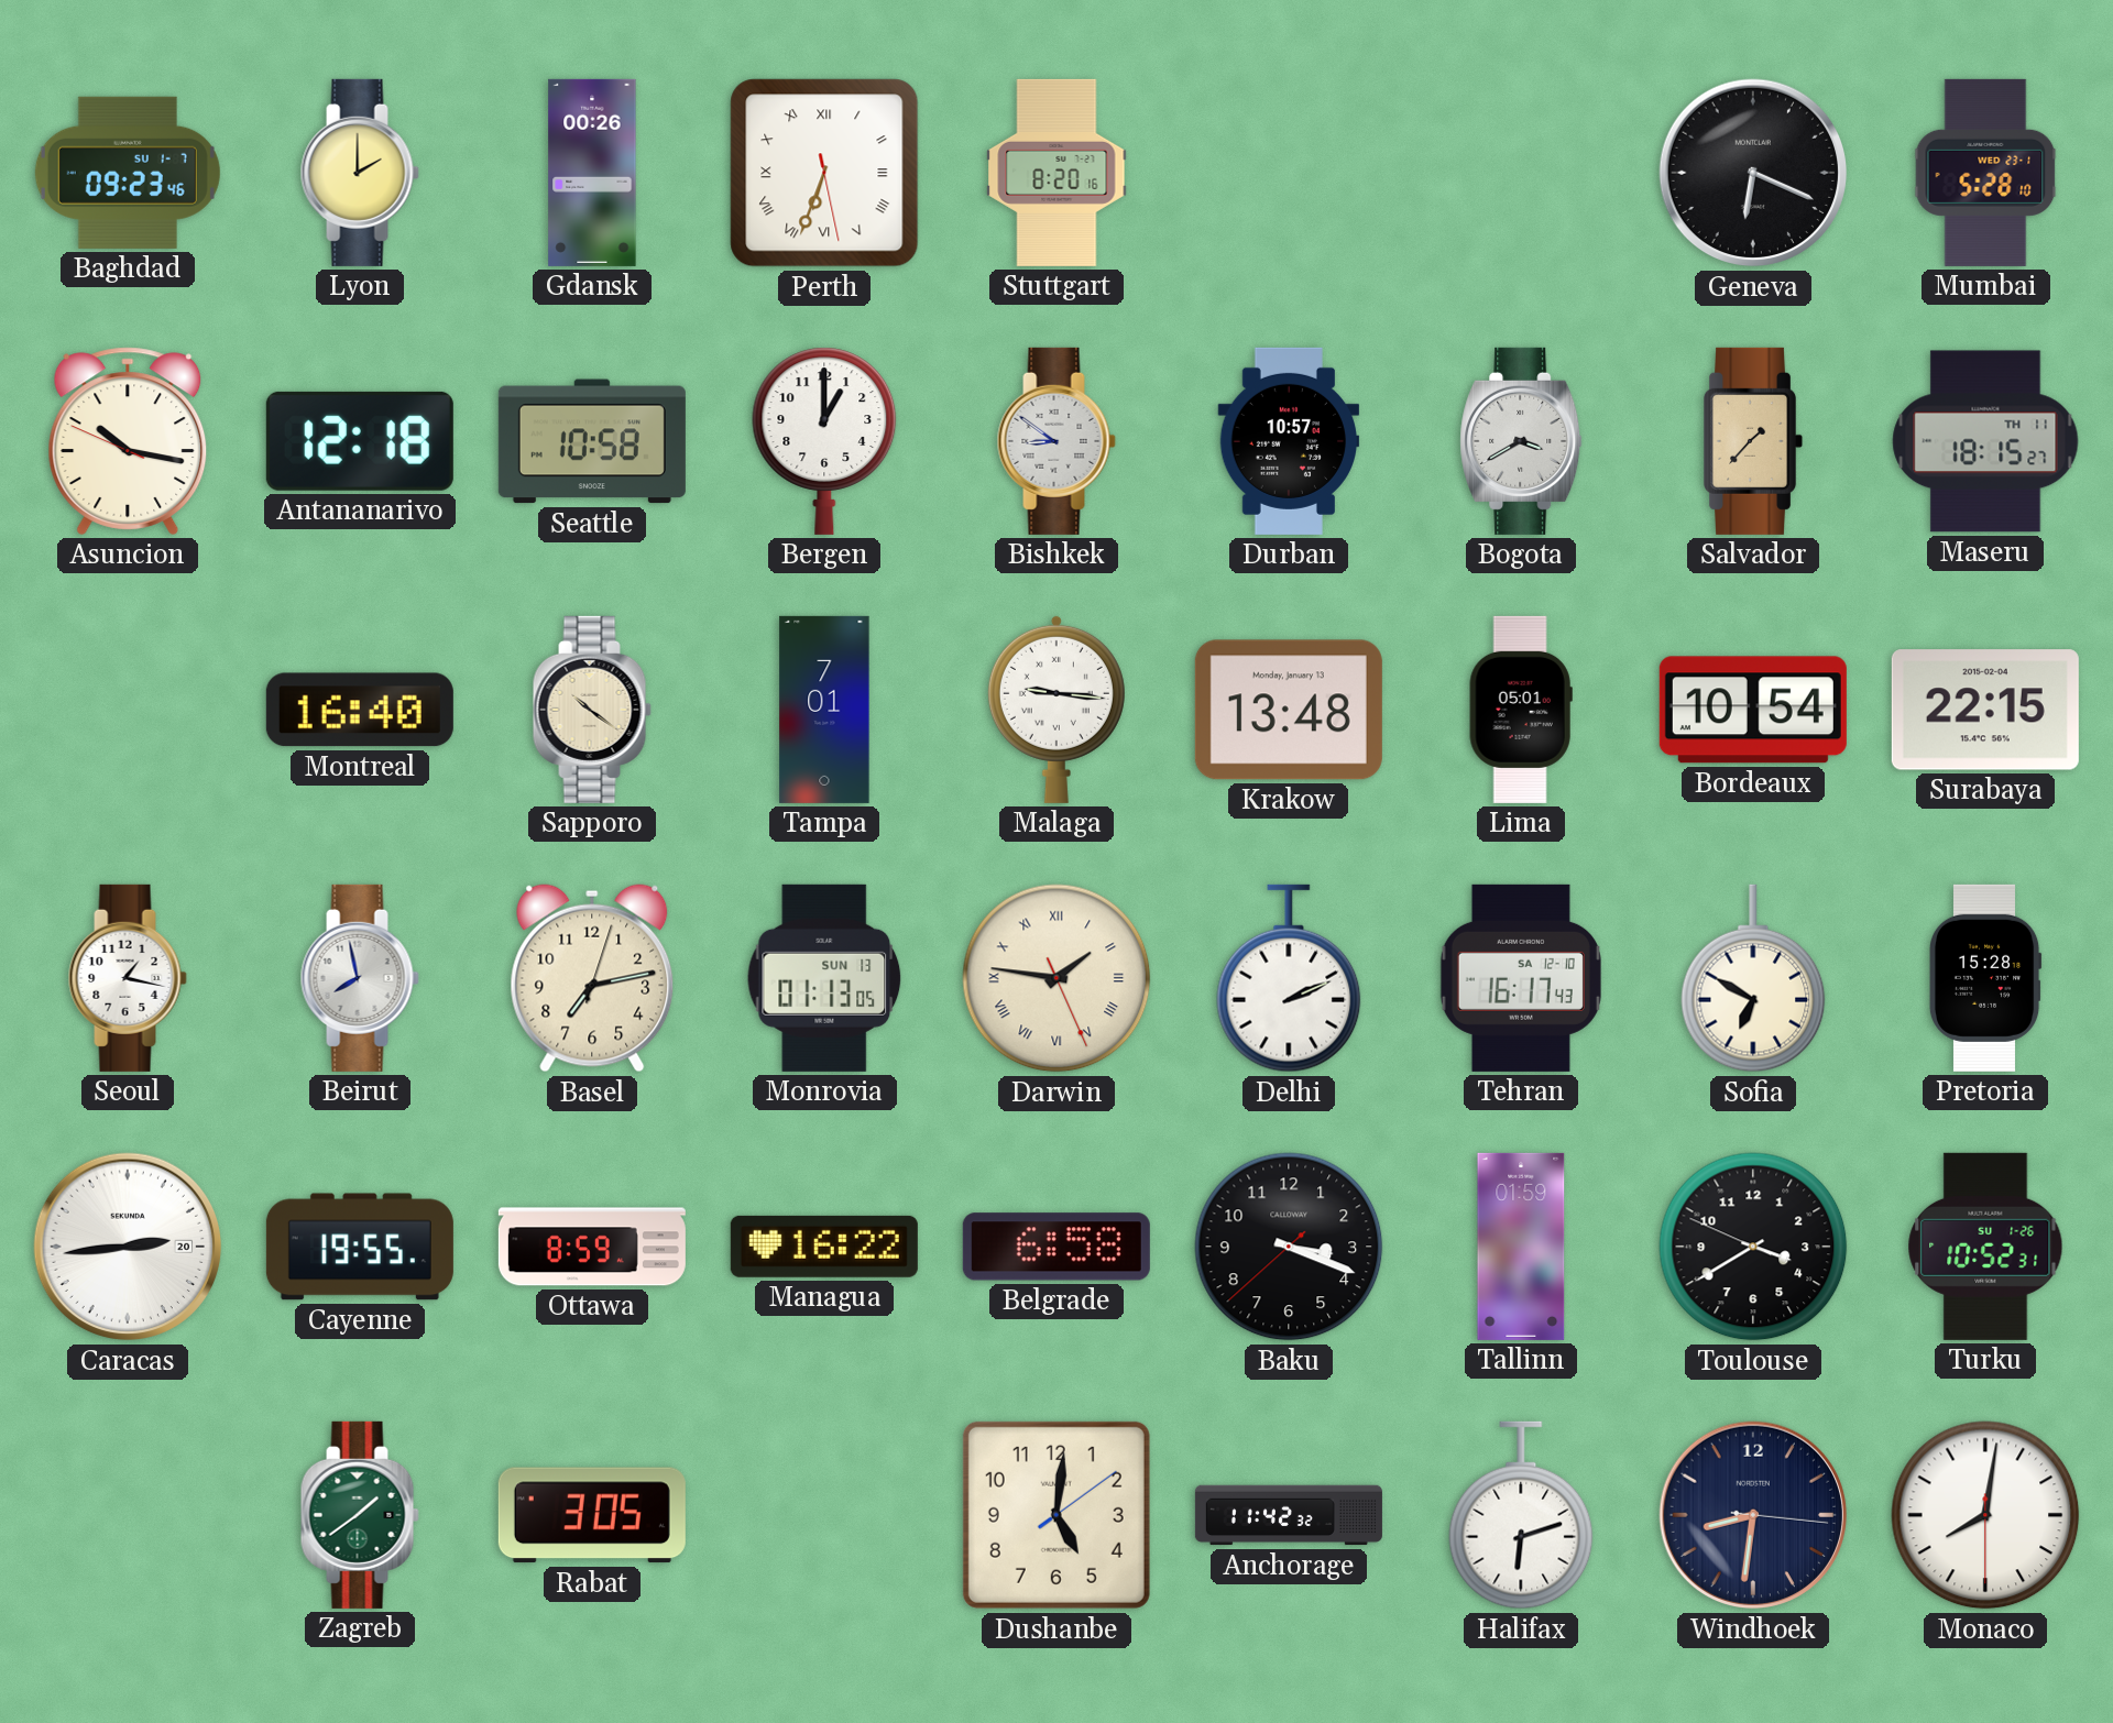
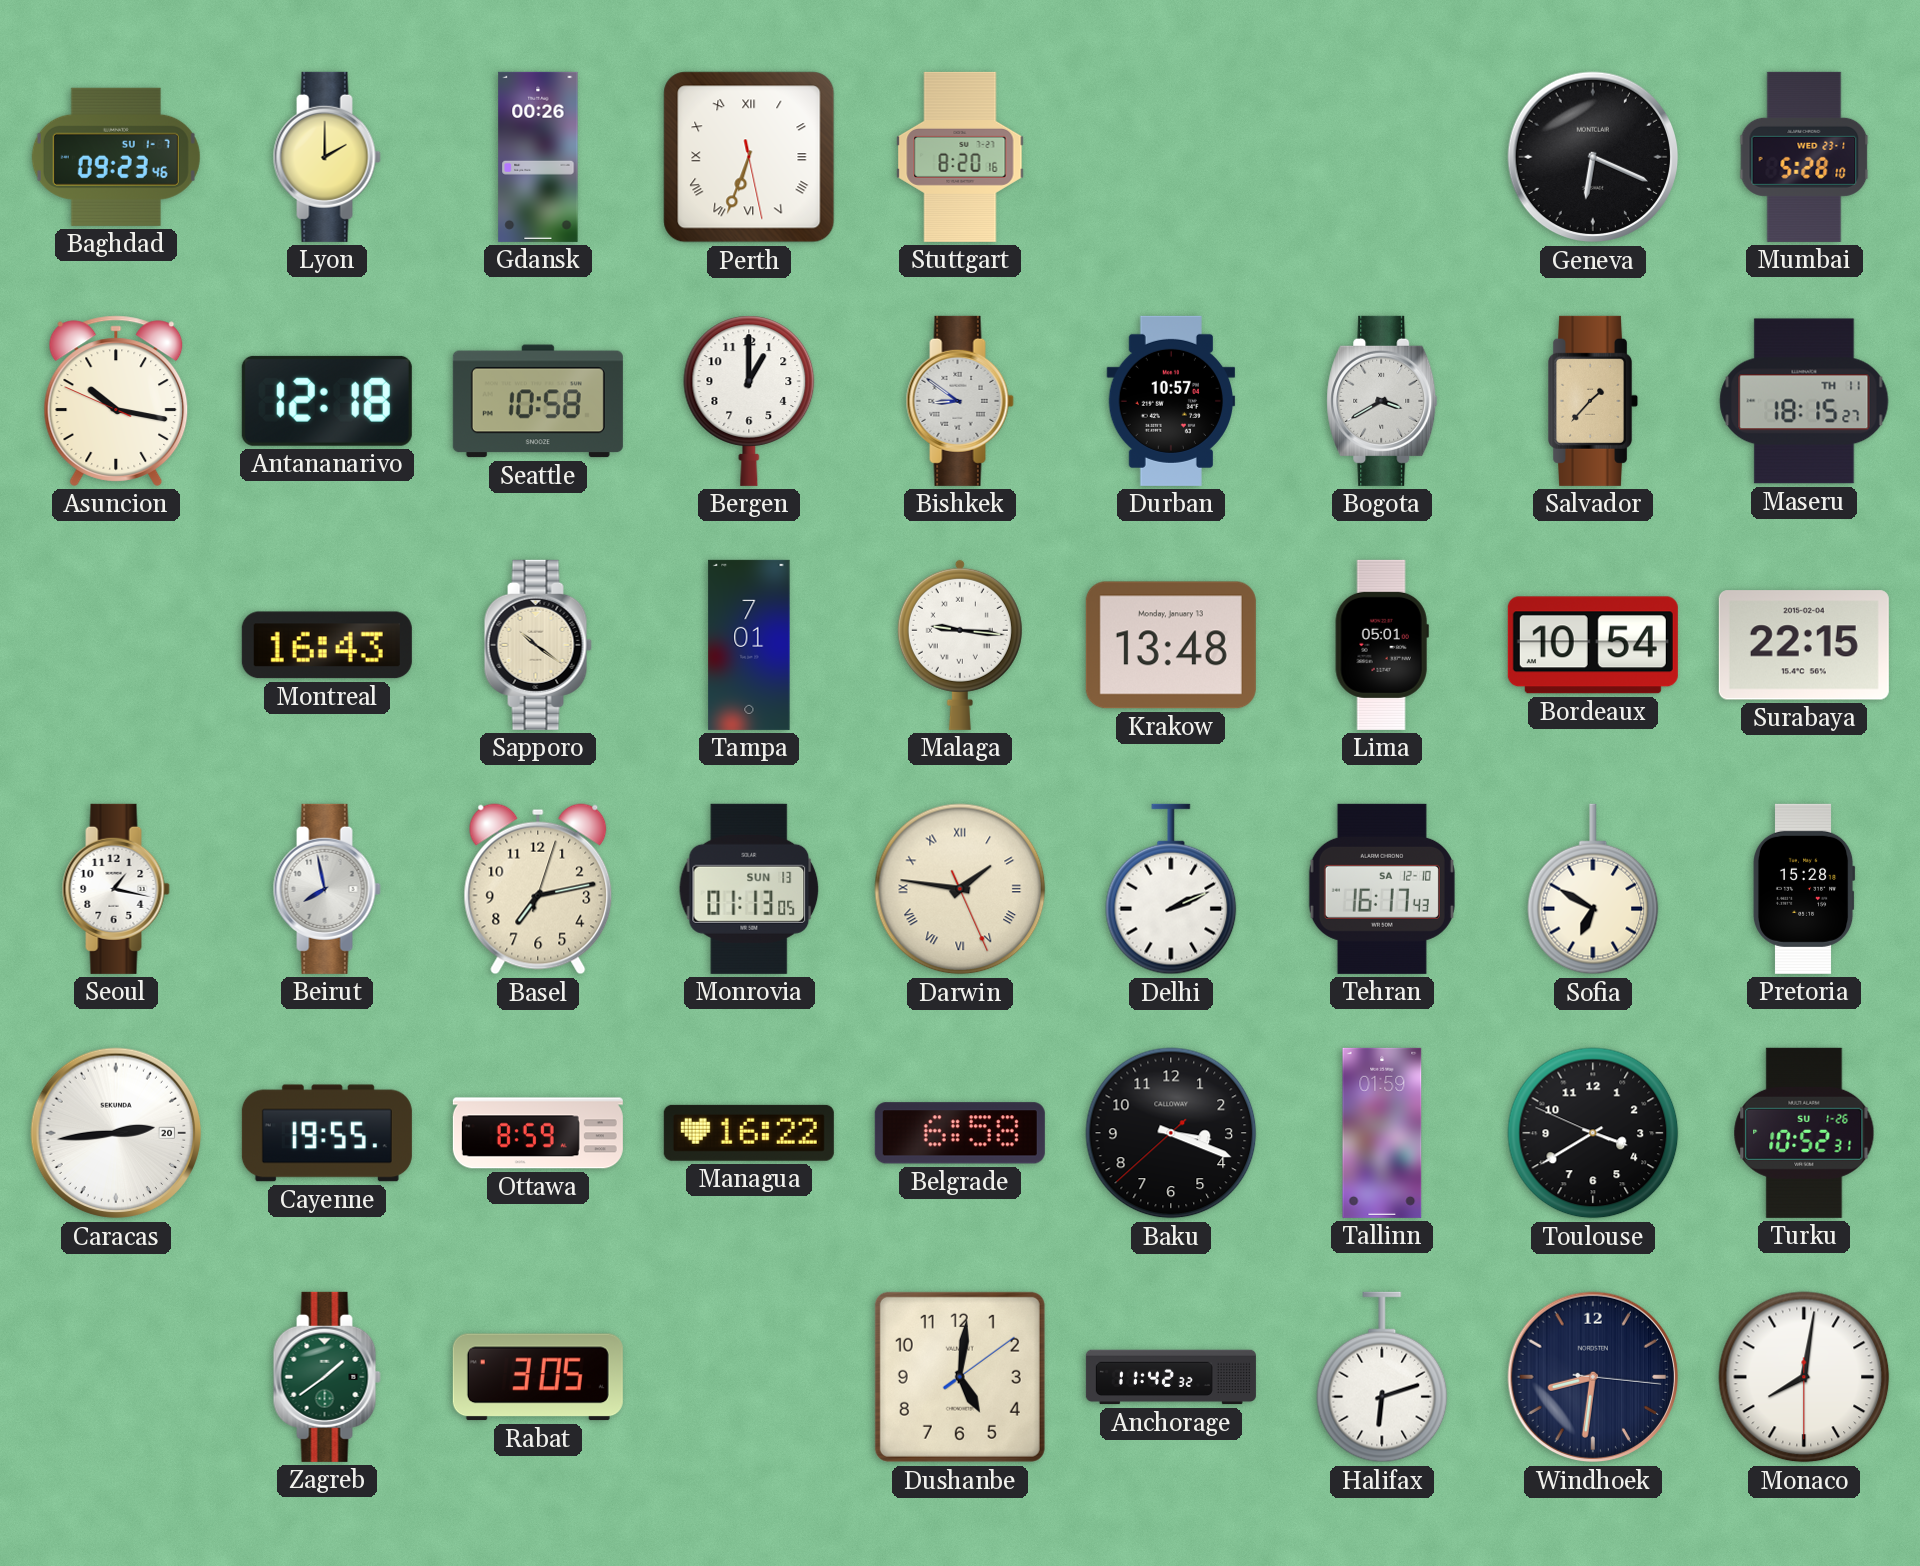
Montreal: 16:40 -> 16:43
